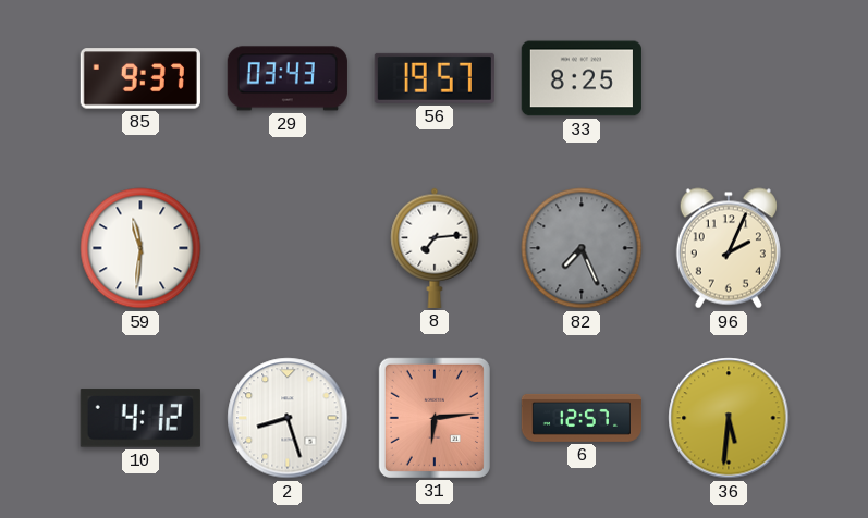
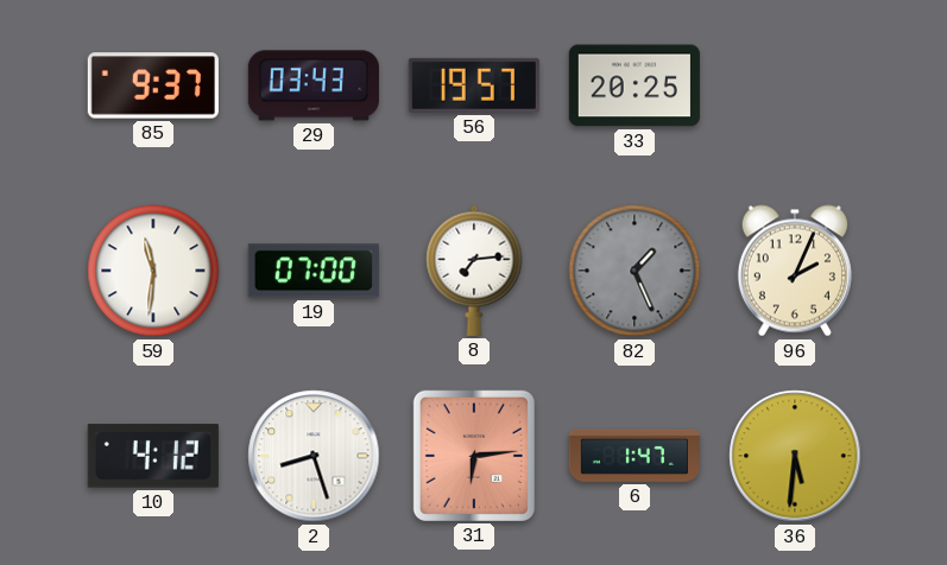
33: 8:25 -> 20:25
19: none -> 07:00
82: 7:26 -> 1:26
6: 12:57 -> 1:47
